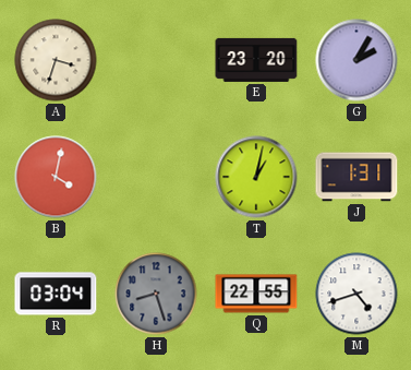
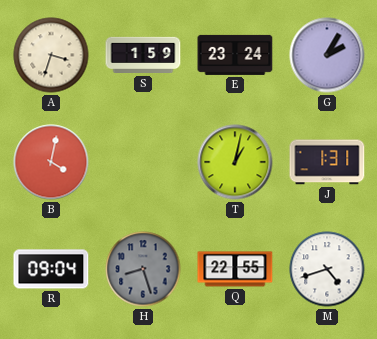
S: none -> 1:59
E: 23:20 -> 23:24
R: 03:04 -> 09:04
